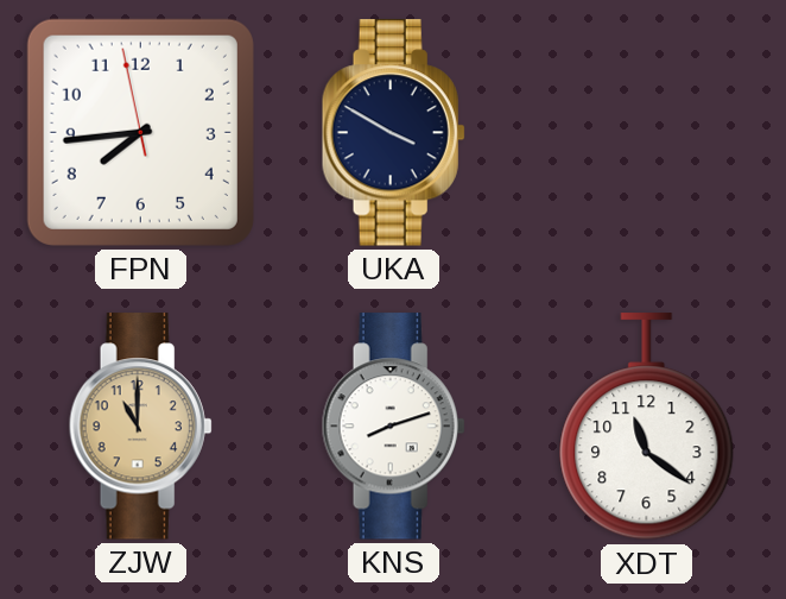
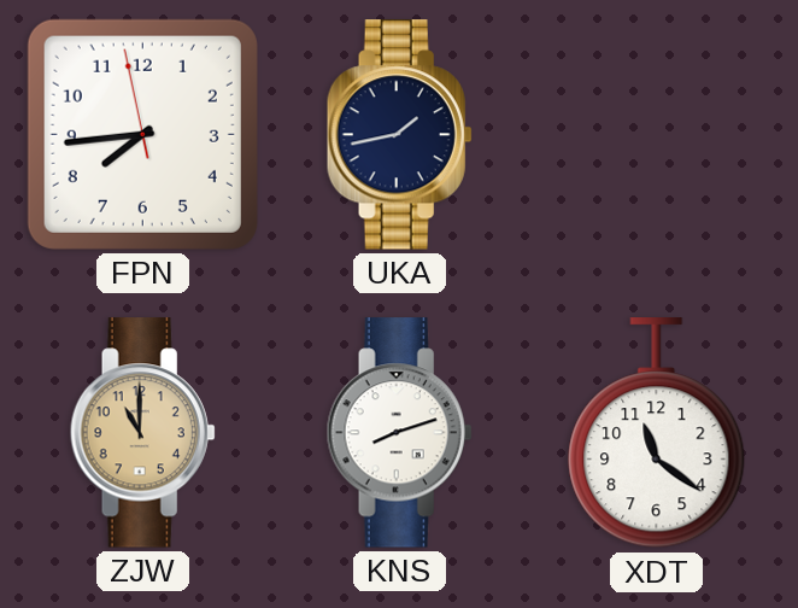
UKA: 3:50 -> 1:43
